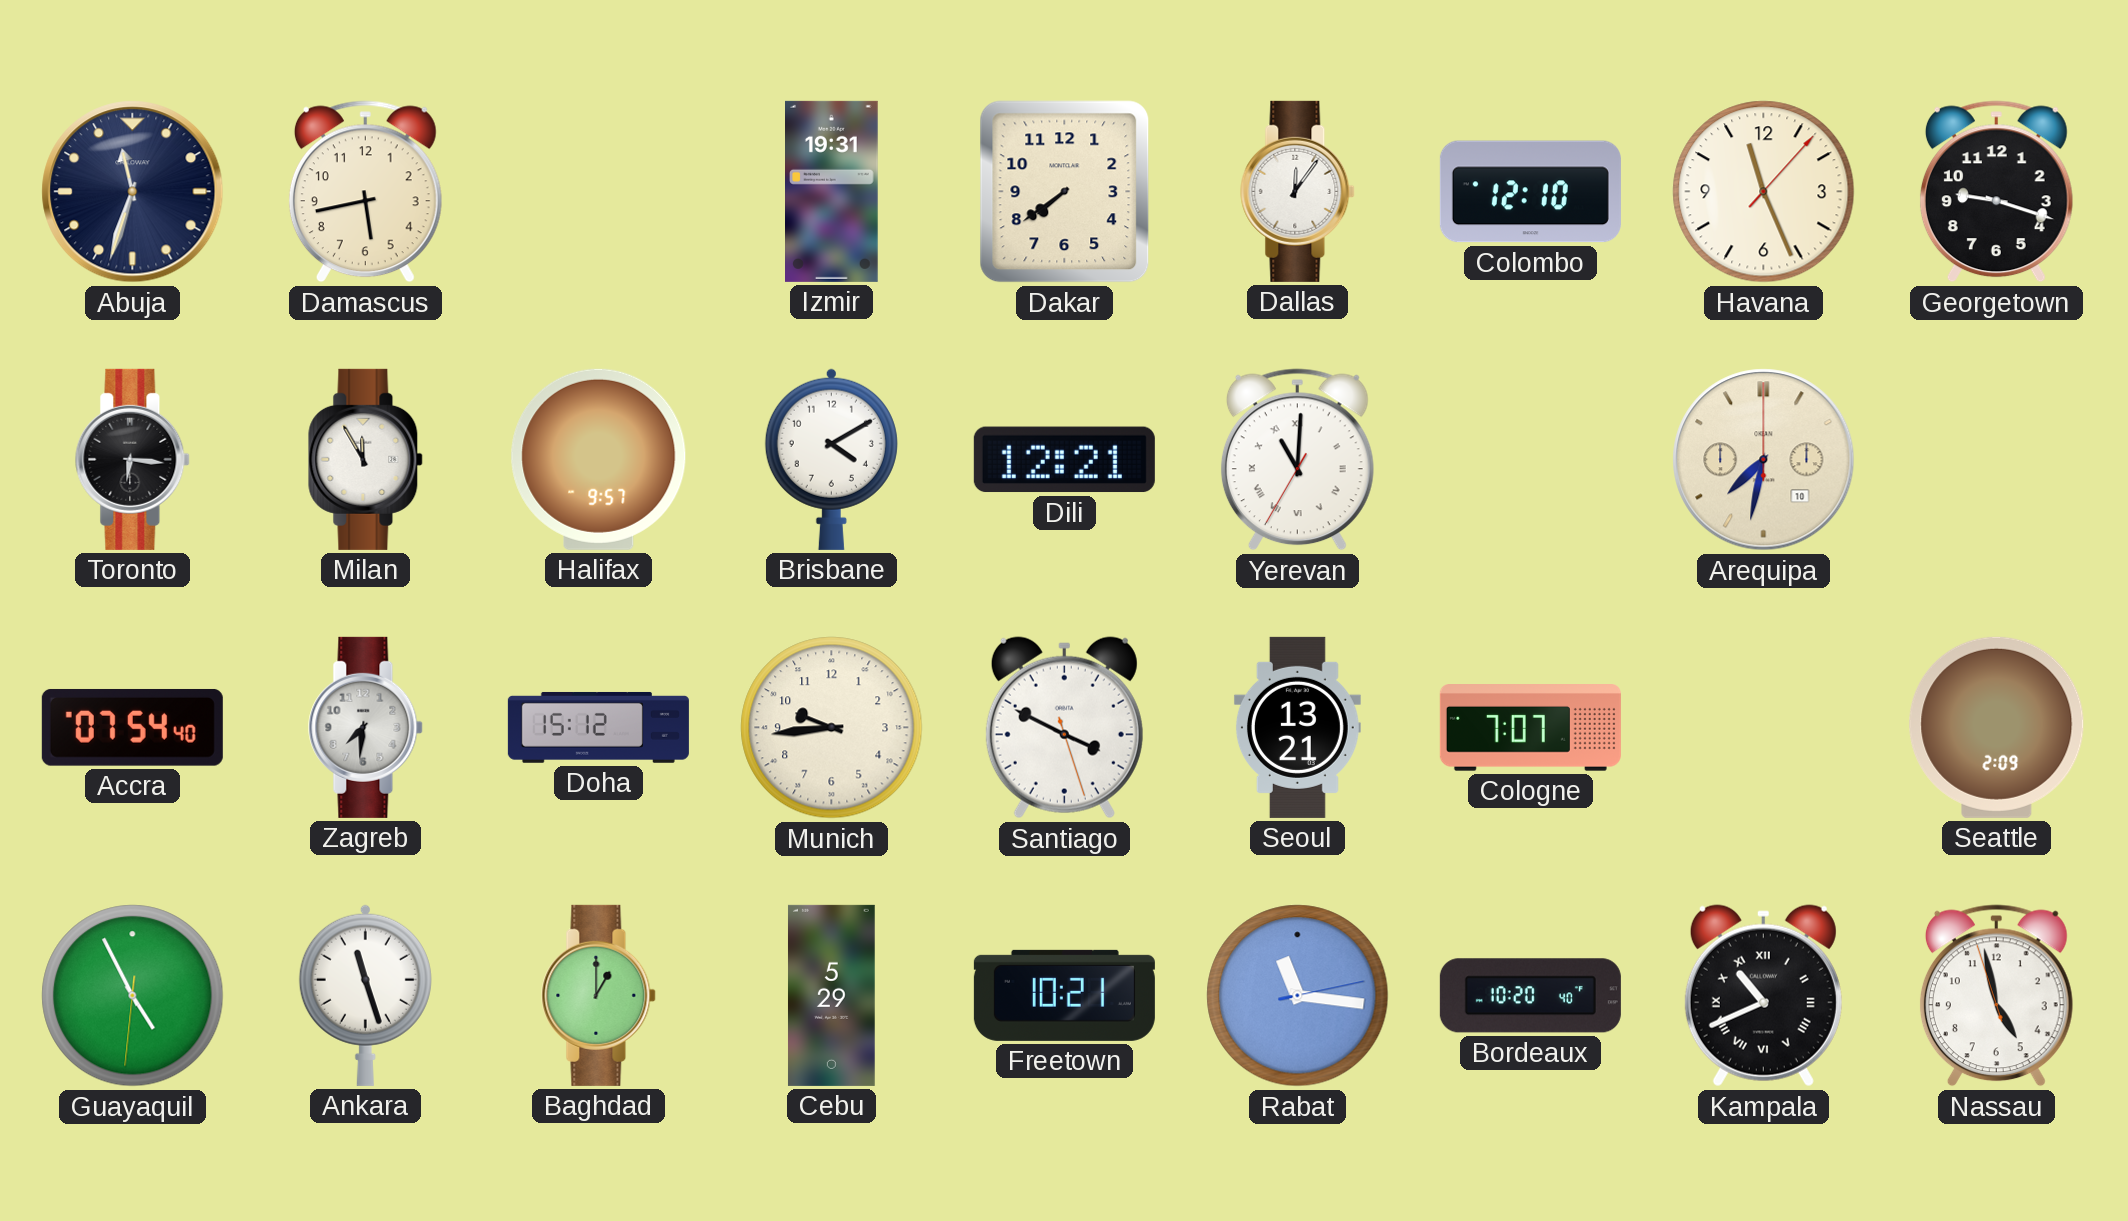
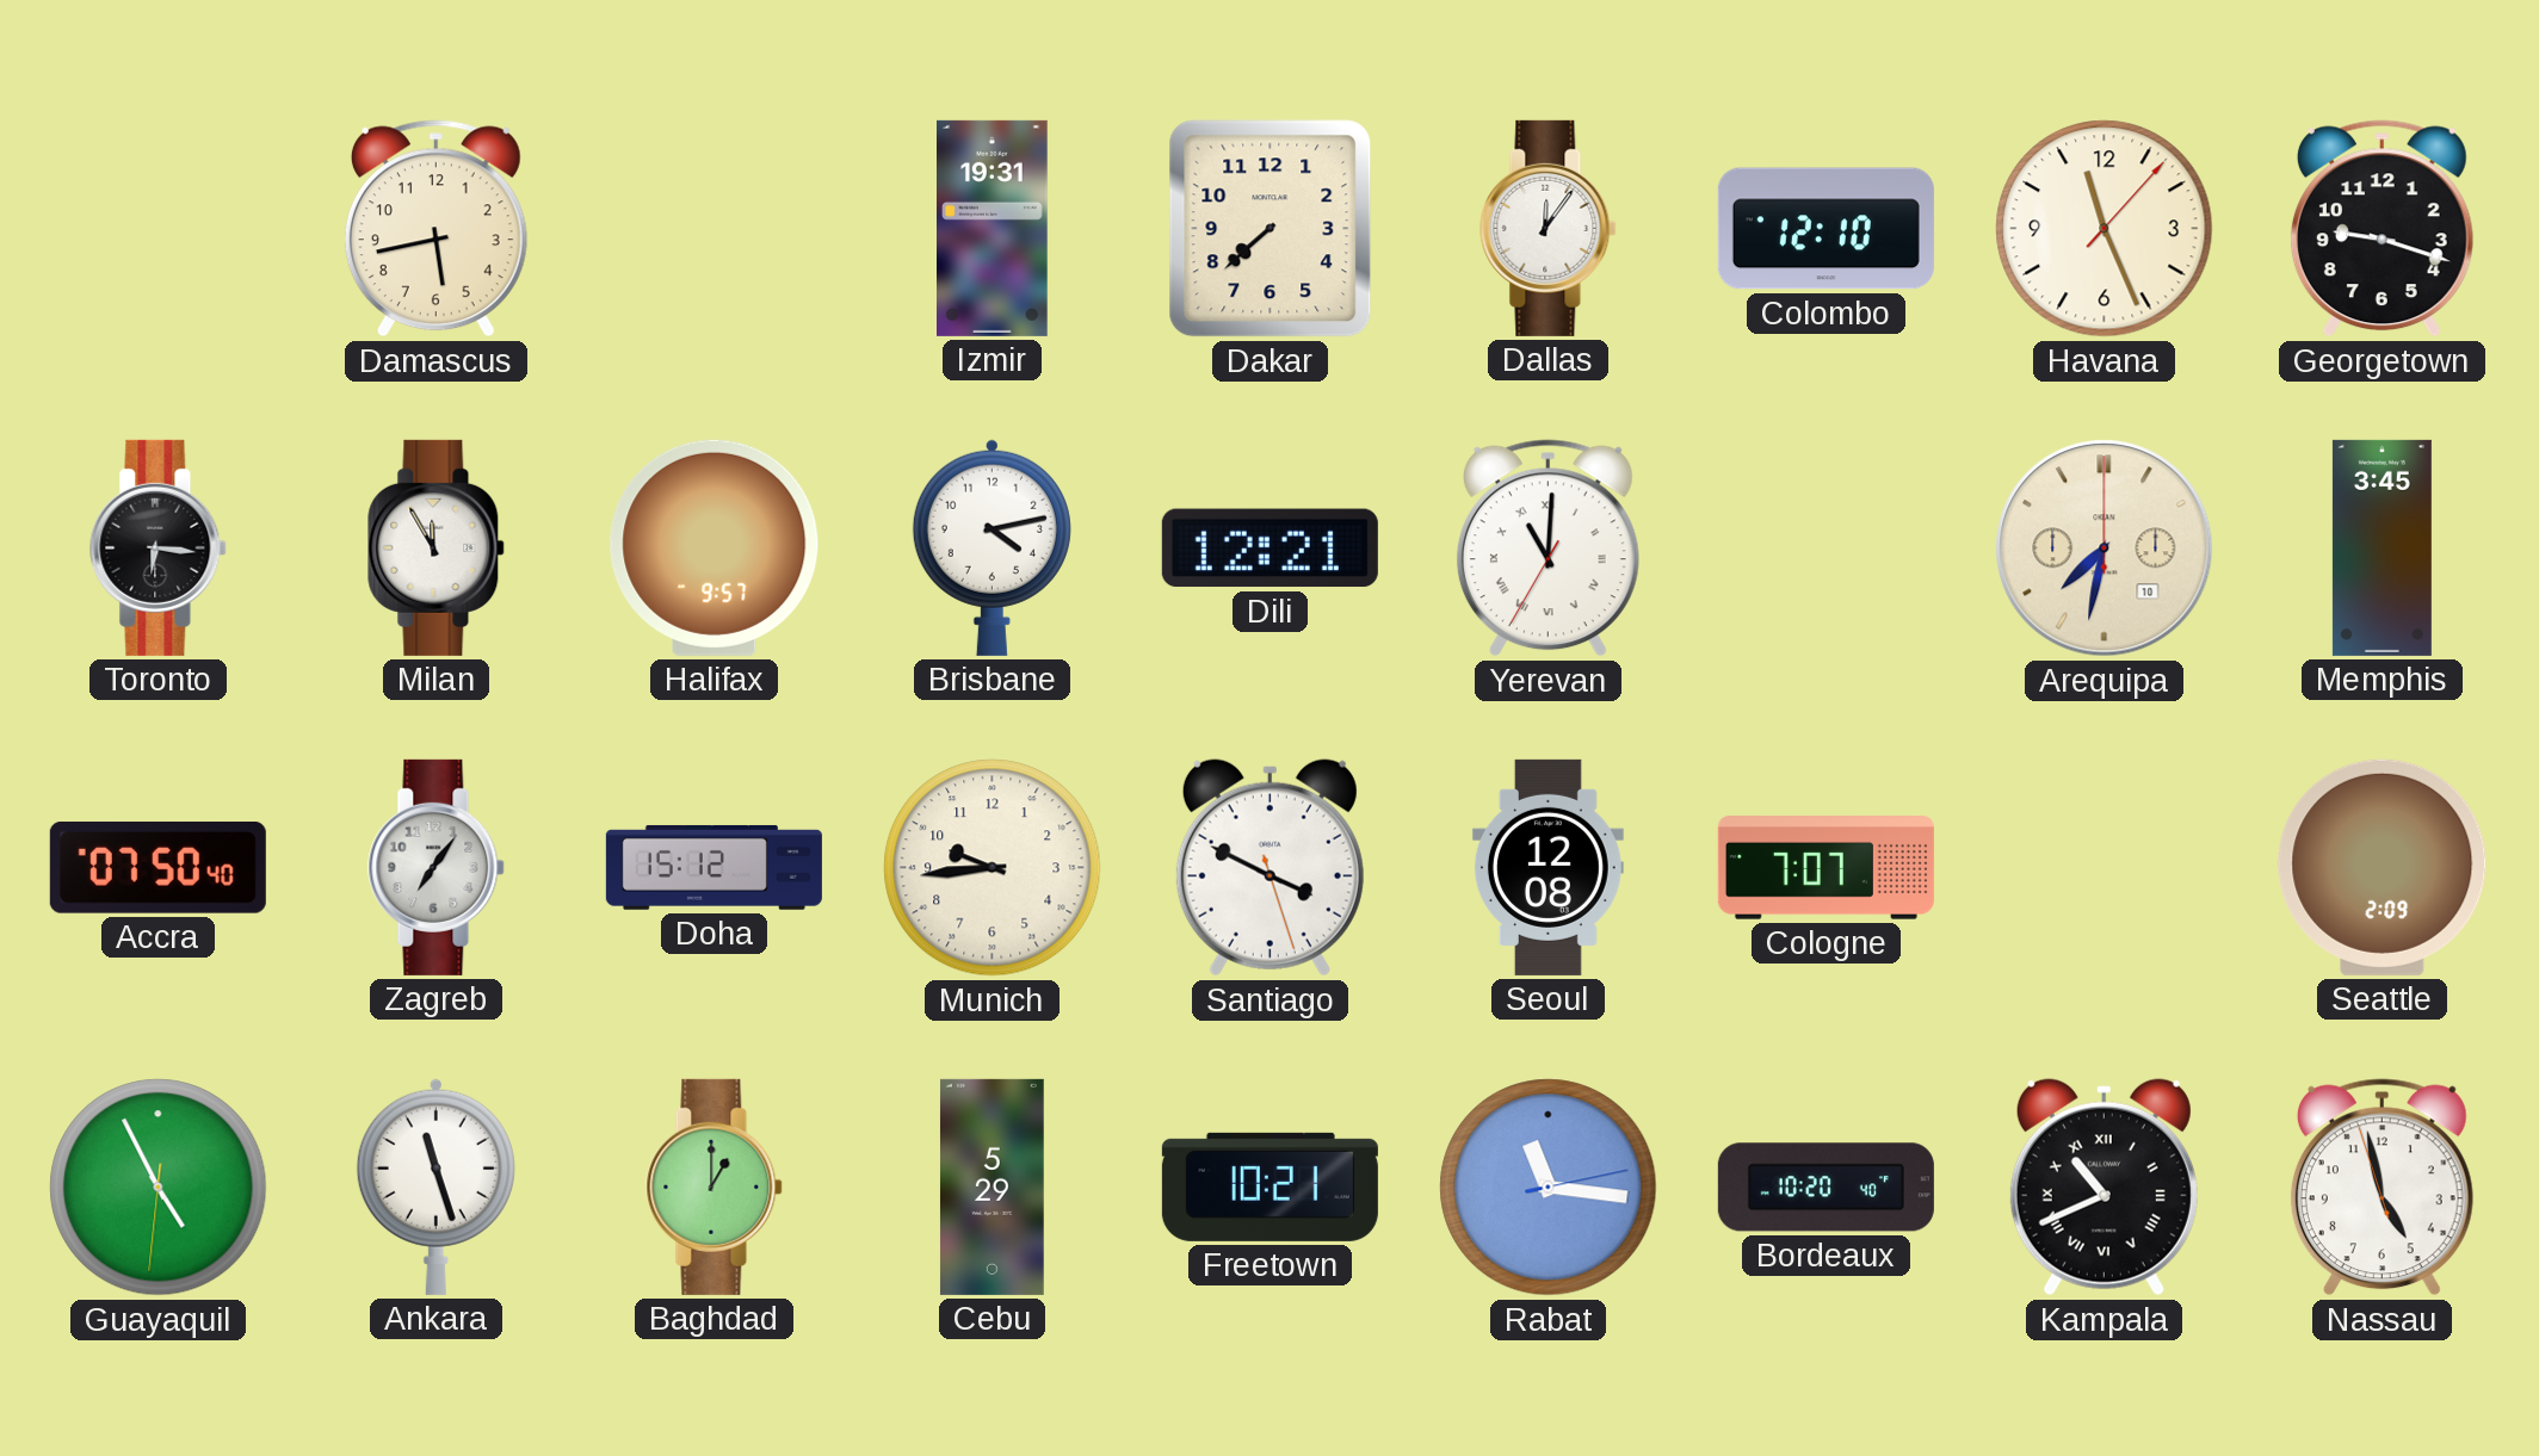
Abuja: 11:33 -> none
Dakar: 7:39 -> 7:38
Brisbane: 4:10 -> 4:13
Memphis: none -> 3:45
Accra: 07:54 -> 07:50
Zagreb: 7:31 -> 7:06
Seoul: 13:21 -> 12:08
